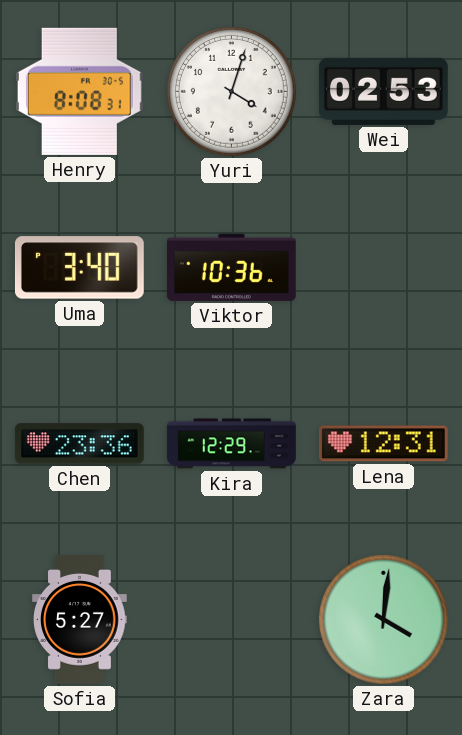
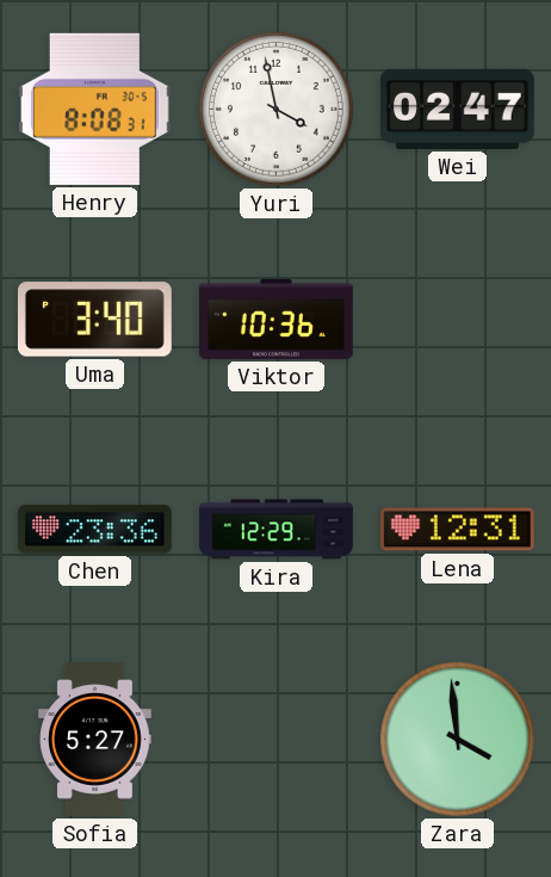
Yuri: 4:03 -> 3:58
Wei: 02:53 -> 02:47
Zara: 4:01 -> 3:59
